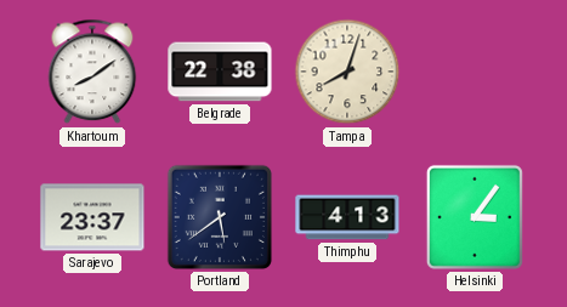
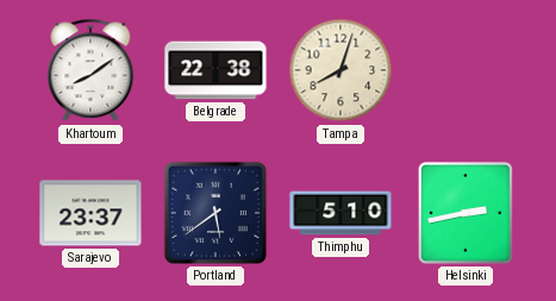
Thimphu: 4:13 -> 5:10
Helsinki: 3:06 -> 2:43
